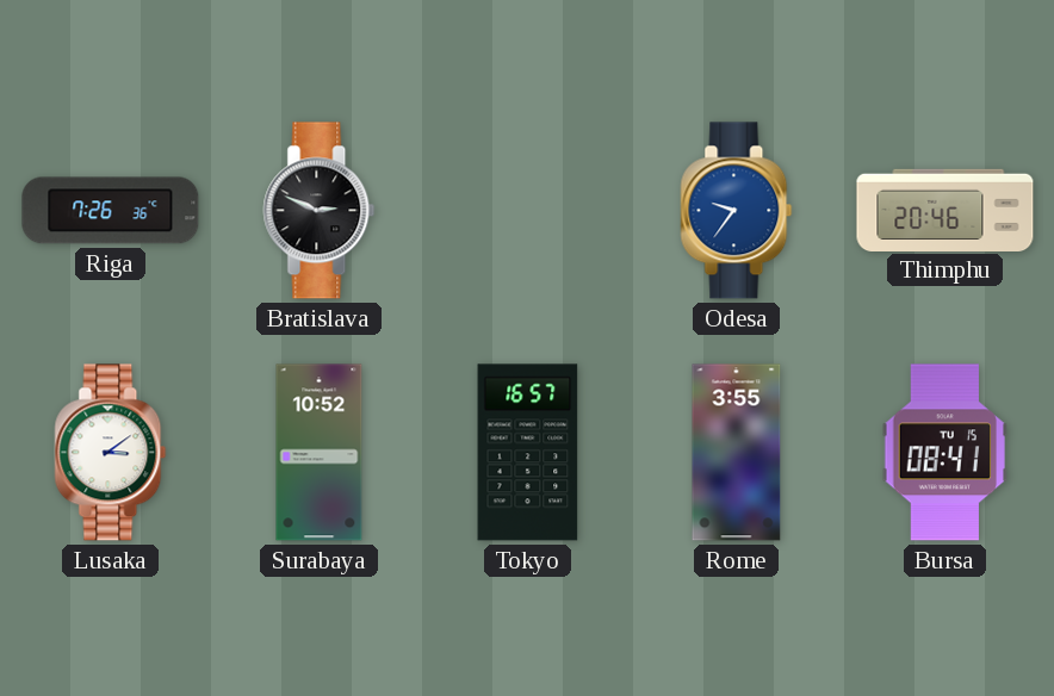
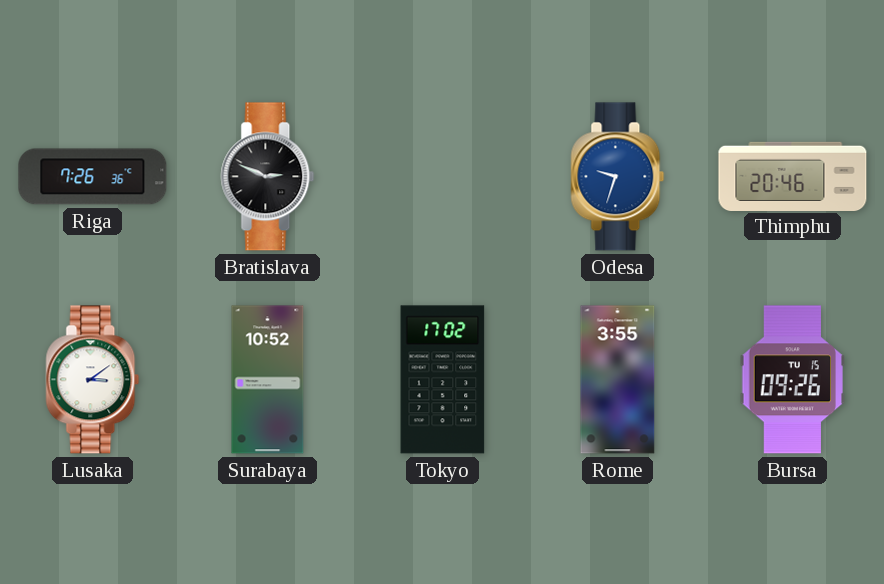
Odesa: 9:36 -> 9:33
Tokyo: 16:57 -> 17:02
Bursa: 08:41 -> 09:26
